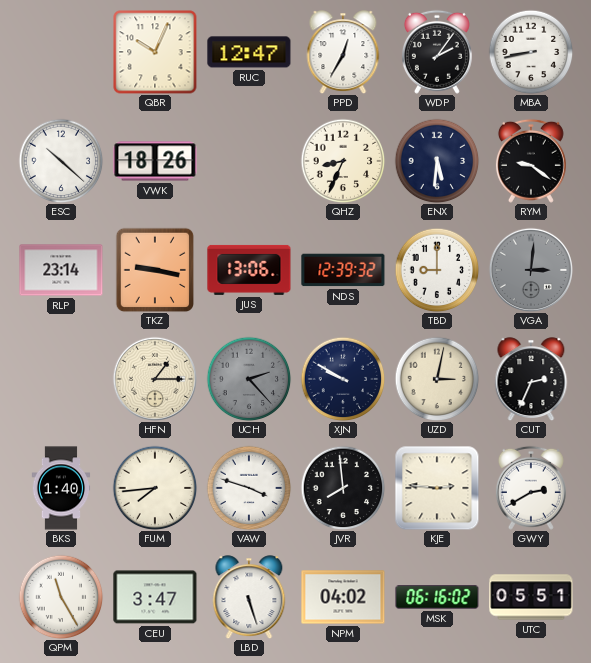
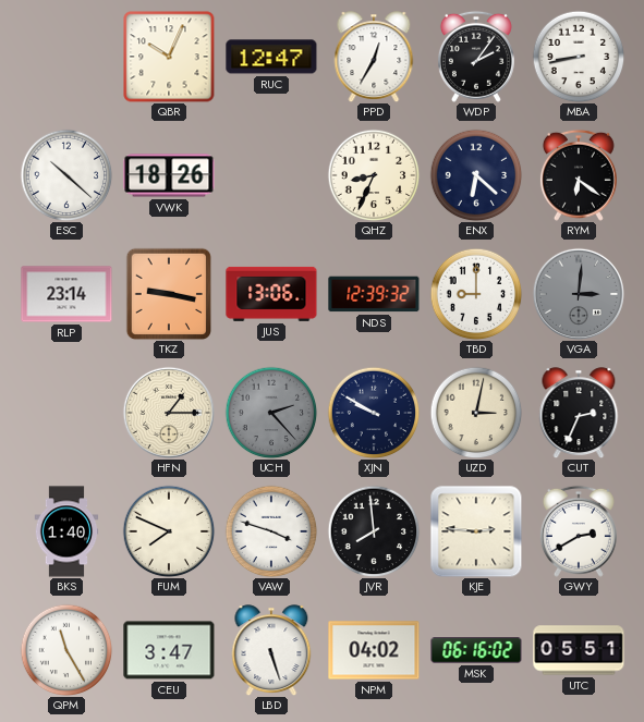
ENX: 5:31 -> 6:22
RYM: 9:21 -> 6:21
FUM: 7:44 -> 7:49
